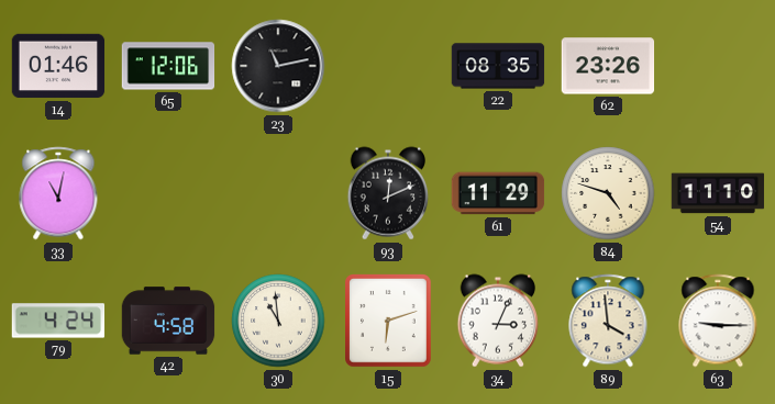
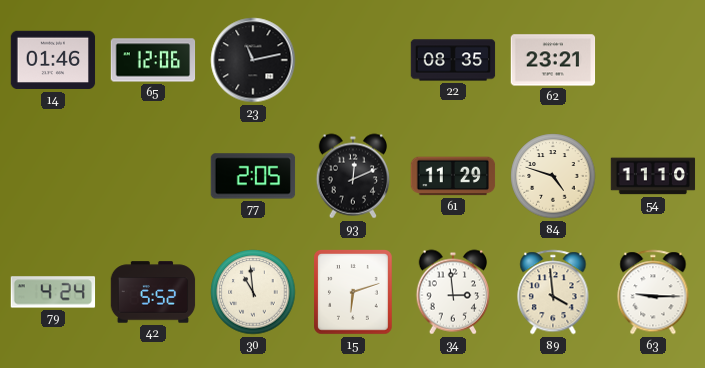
62: 23:26 -> 23:21
33: 11:02 -> none
77: none -> 2:05
42: 4:58 -> 5:52
34: 3:04 -> 2:59
